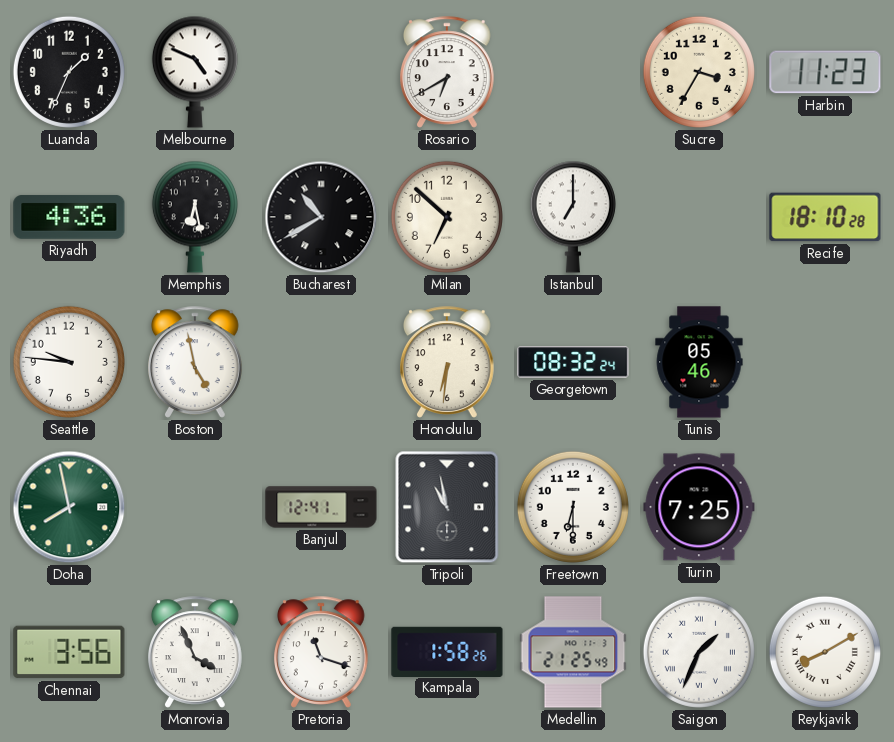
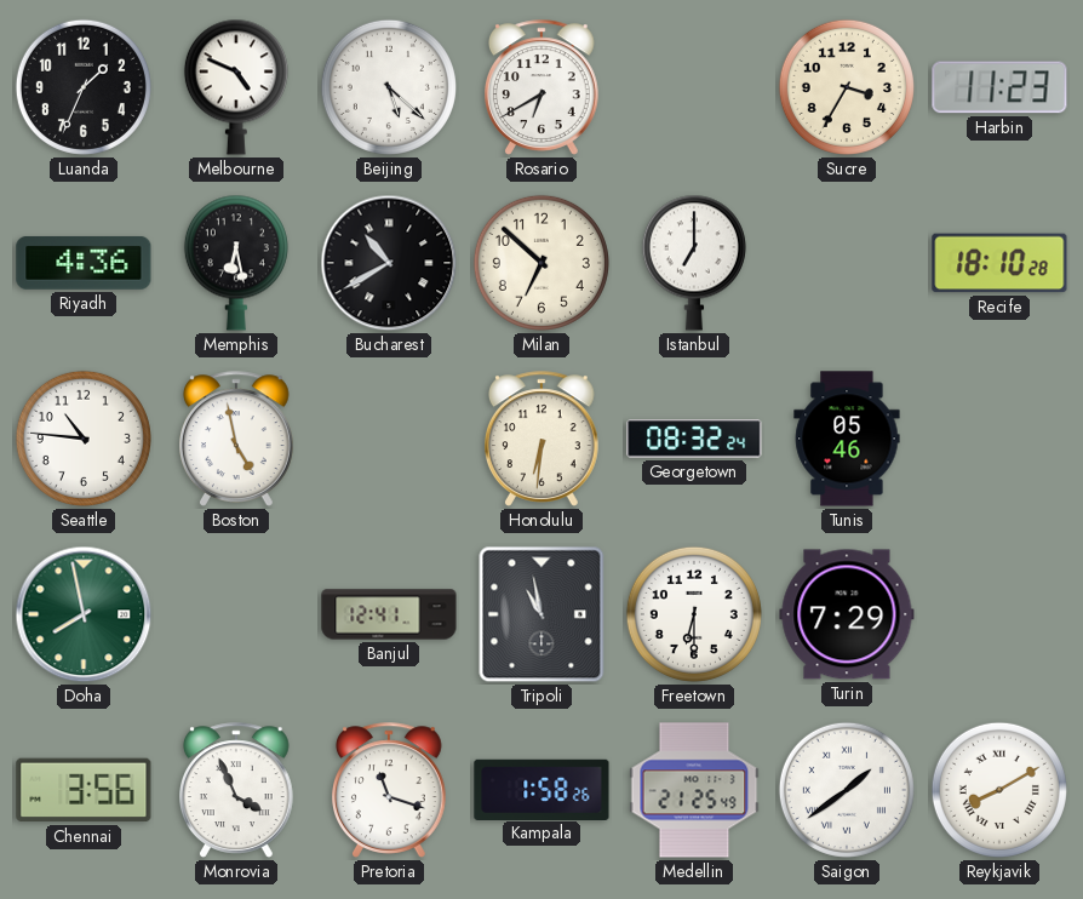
Beijing: none -> 5:22
Seattle: 9:46 -> 10:46
Turin: 7:25 -> 7:29
Saigon: 1:34 -> 1:39
